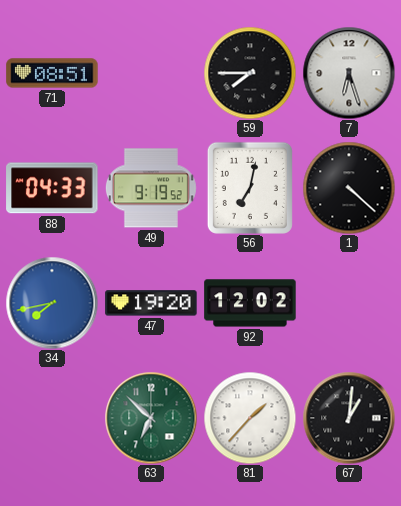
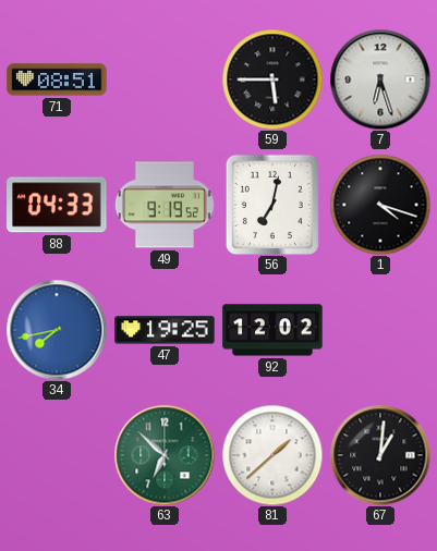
59: 7:45 -> 5:45
1: 4:22 -> 4:18
47: 19:20 -> 19:25
81: 1:37 -> 1:38
